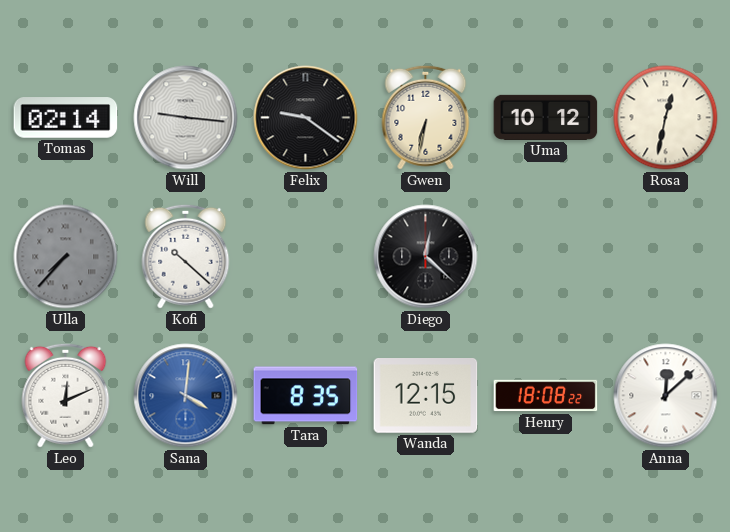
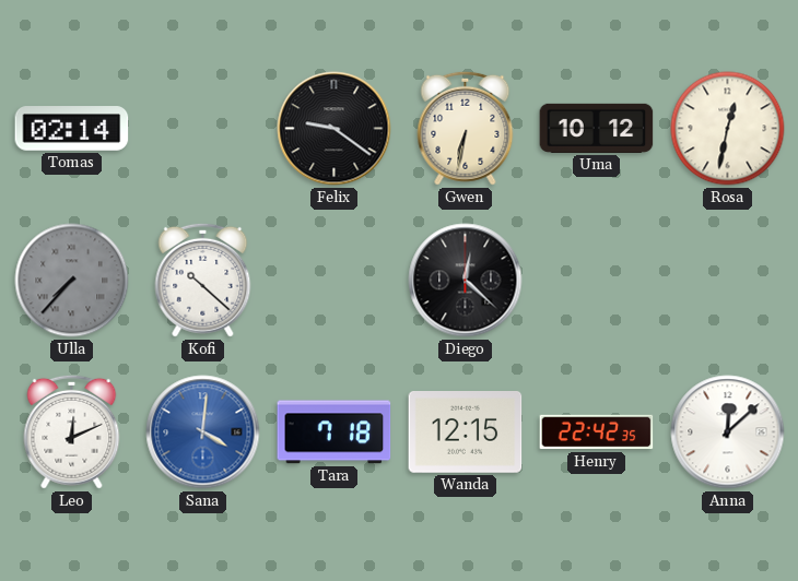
Will: 9:16 -> none
Tara: 8:35 -> 7:18
Henry: 18:08 -> 22:42
